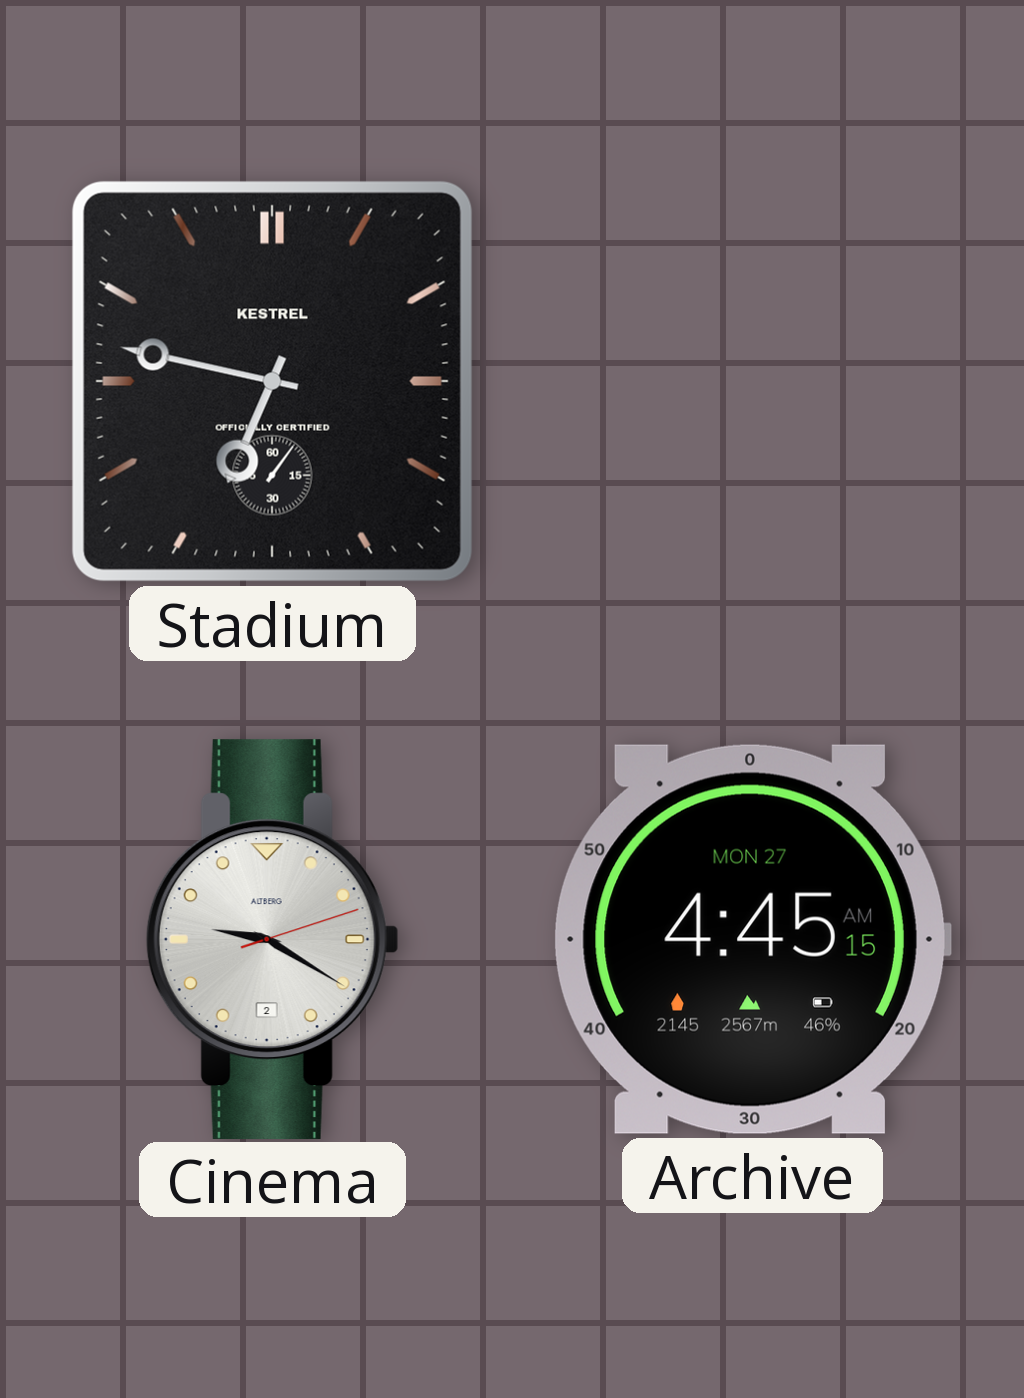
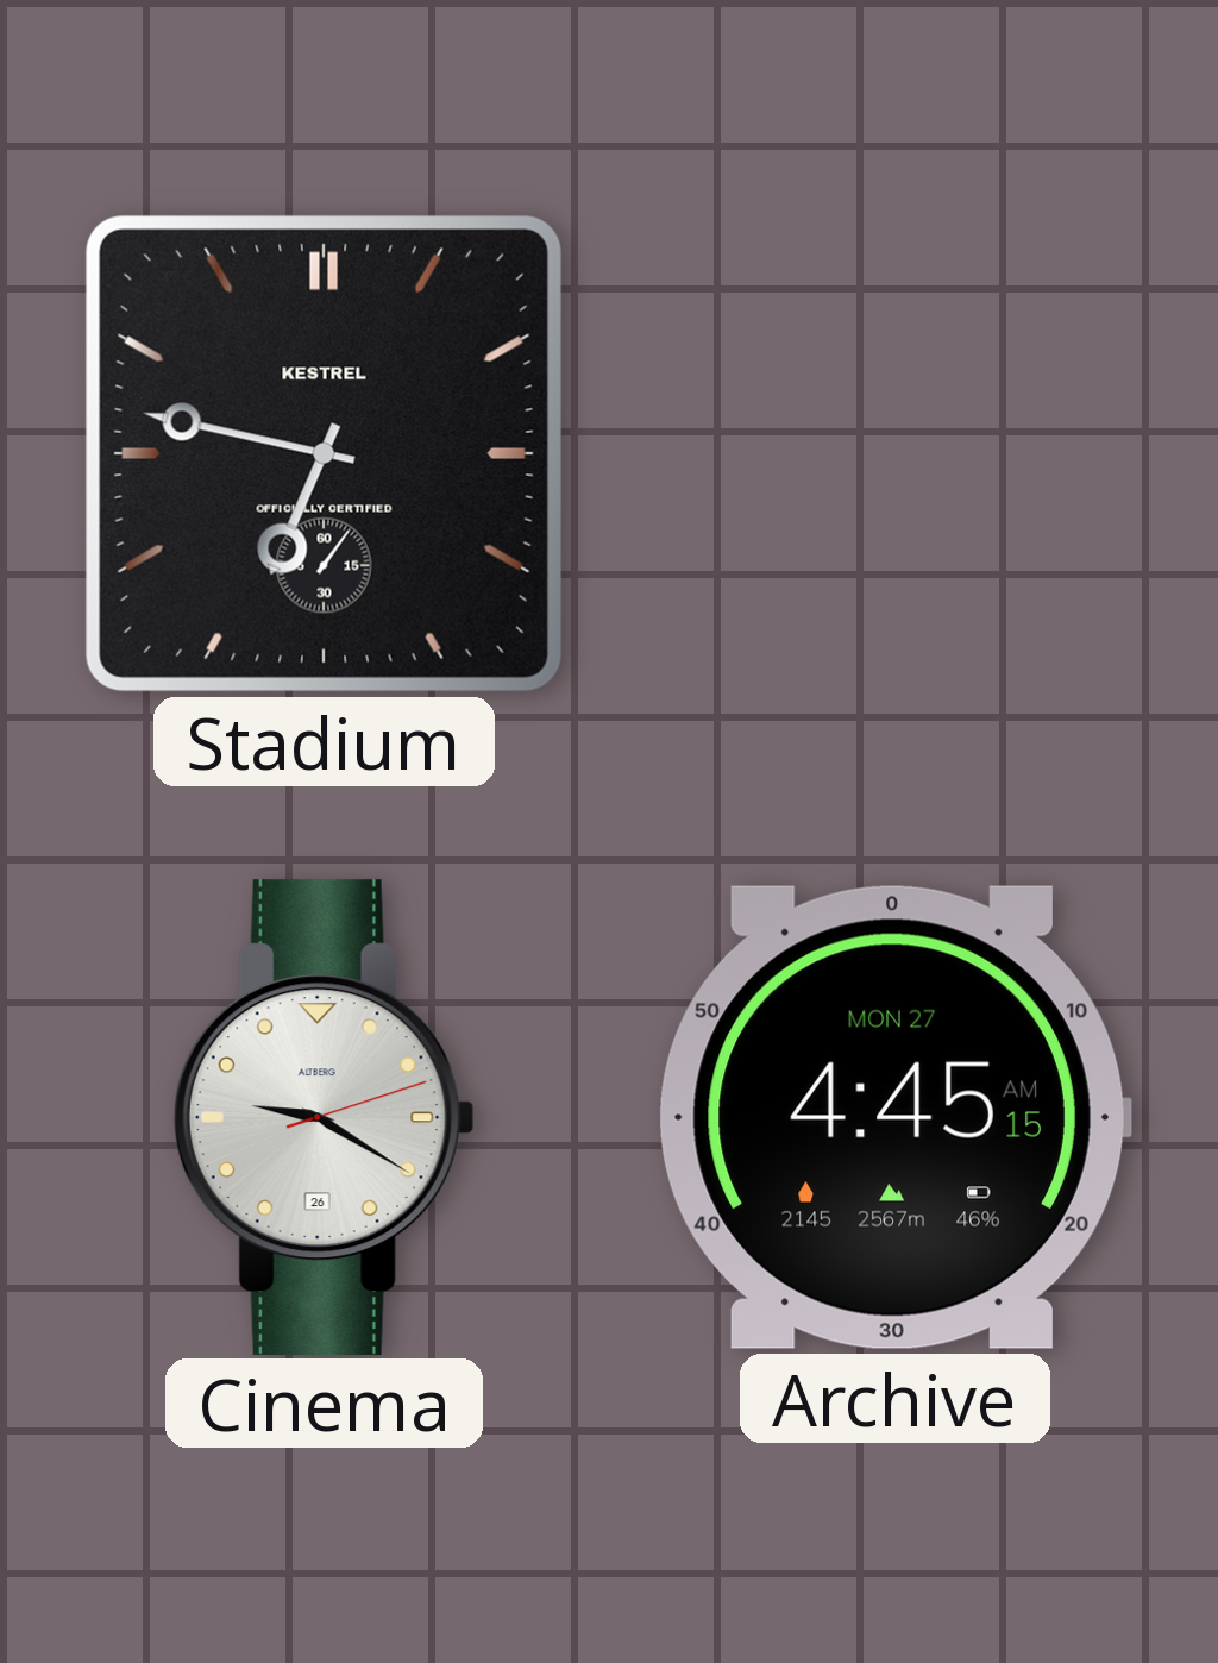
Cinema date: 2 -> 26
